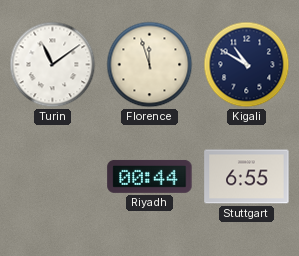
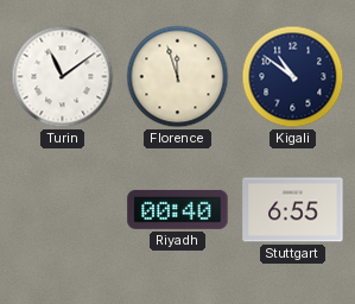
Kigali: 10:50 -> 10:51
Riyadh: 00:44 -> 00:40
